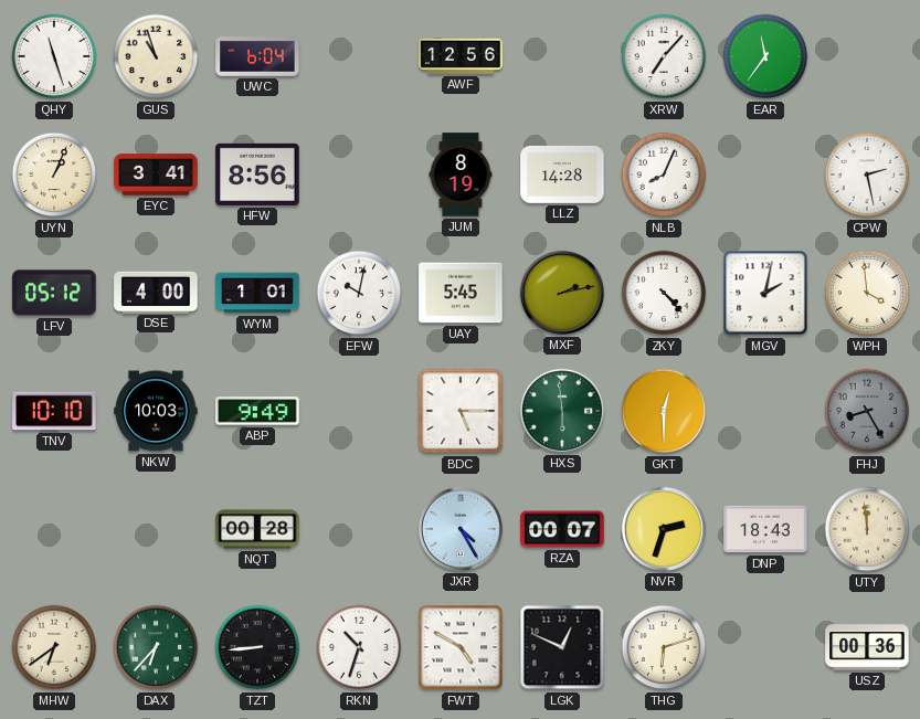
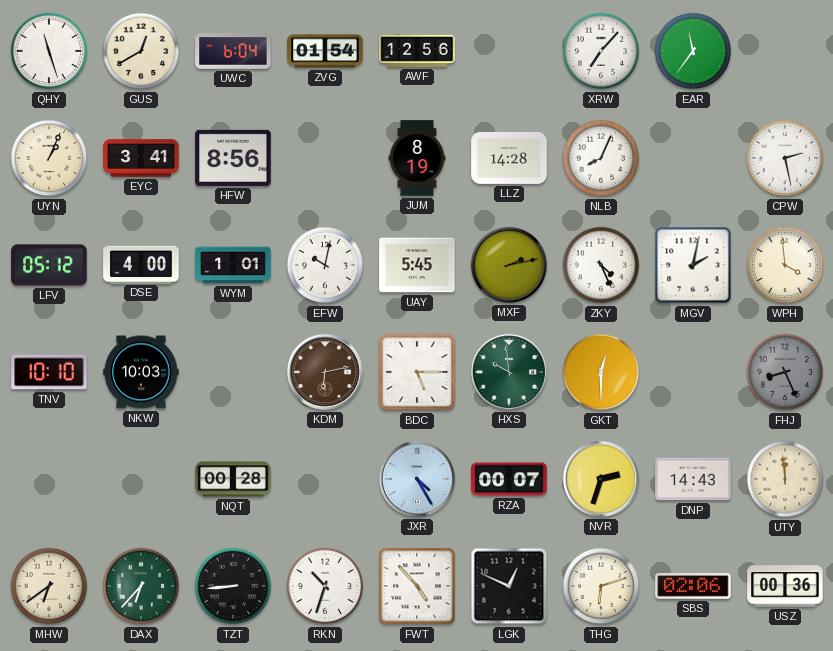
GUS: 10:57 -> 12:40
ZVG: none -> 01:54
ZKY: 4:23 -> 4:26
ABP: 9:49 -> none
KDM: none -> 6:13
HXS: 5:59 -> 9:59
FHJ: 8:25 -> 8:26
DNP: 18:43 -> 14:43
FWT: 4:50 -> 4:53
SBS: none -> 02:06
